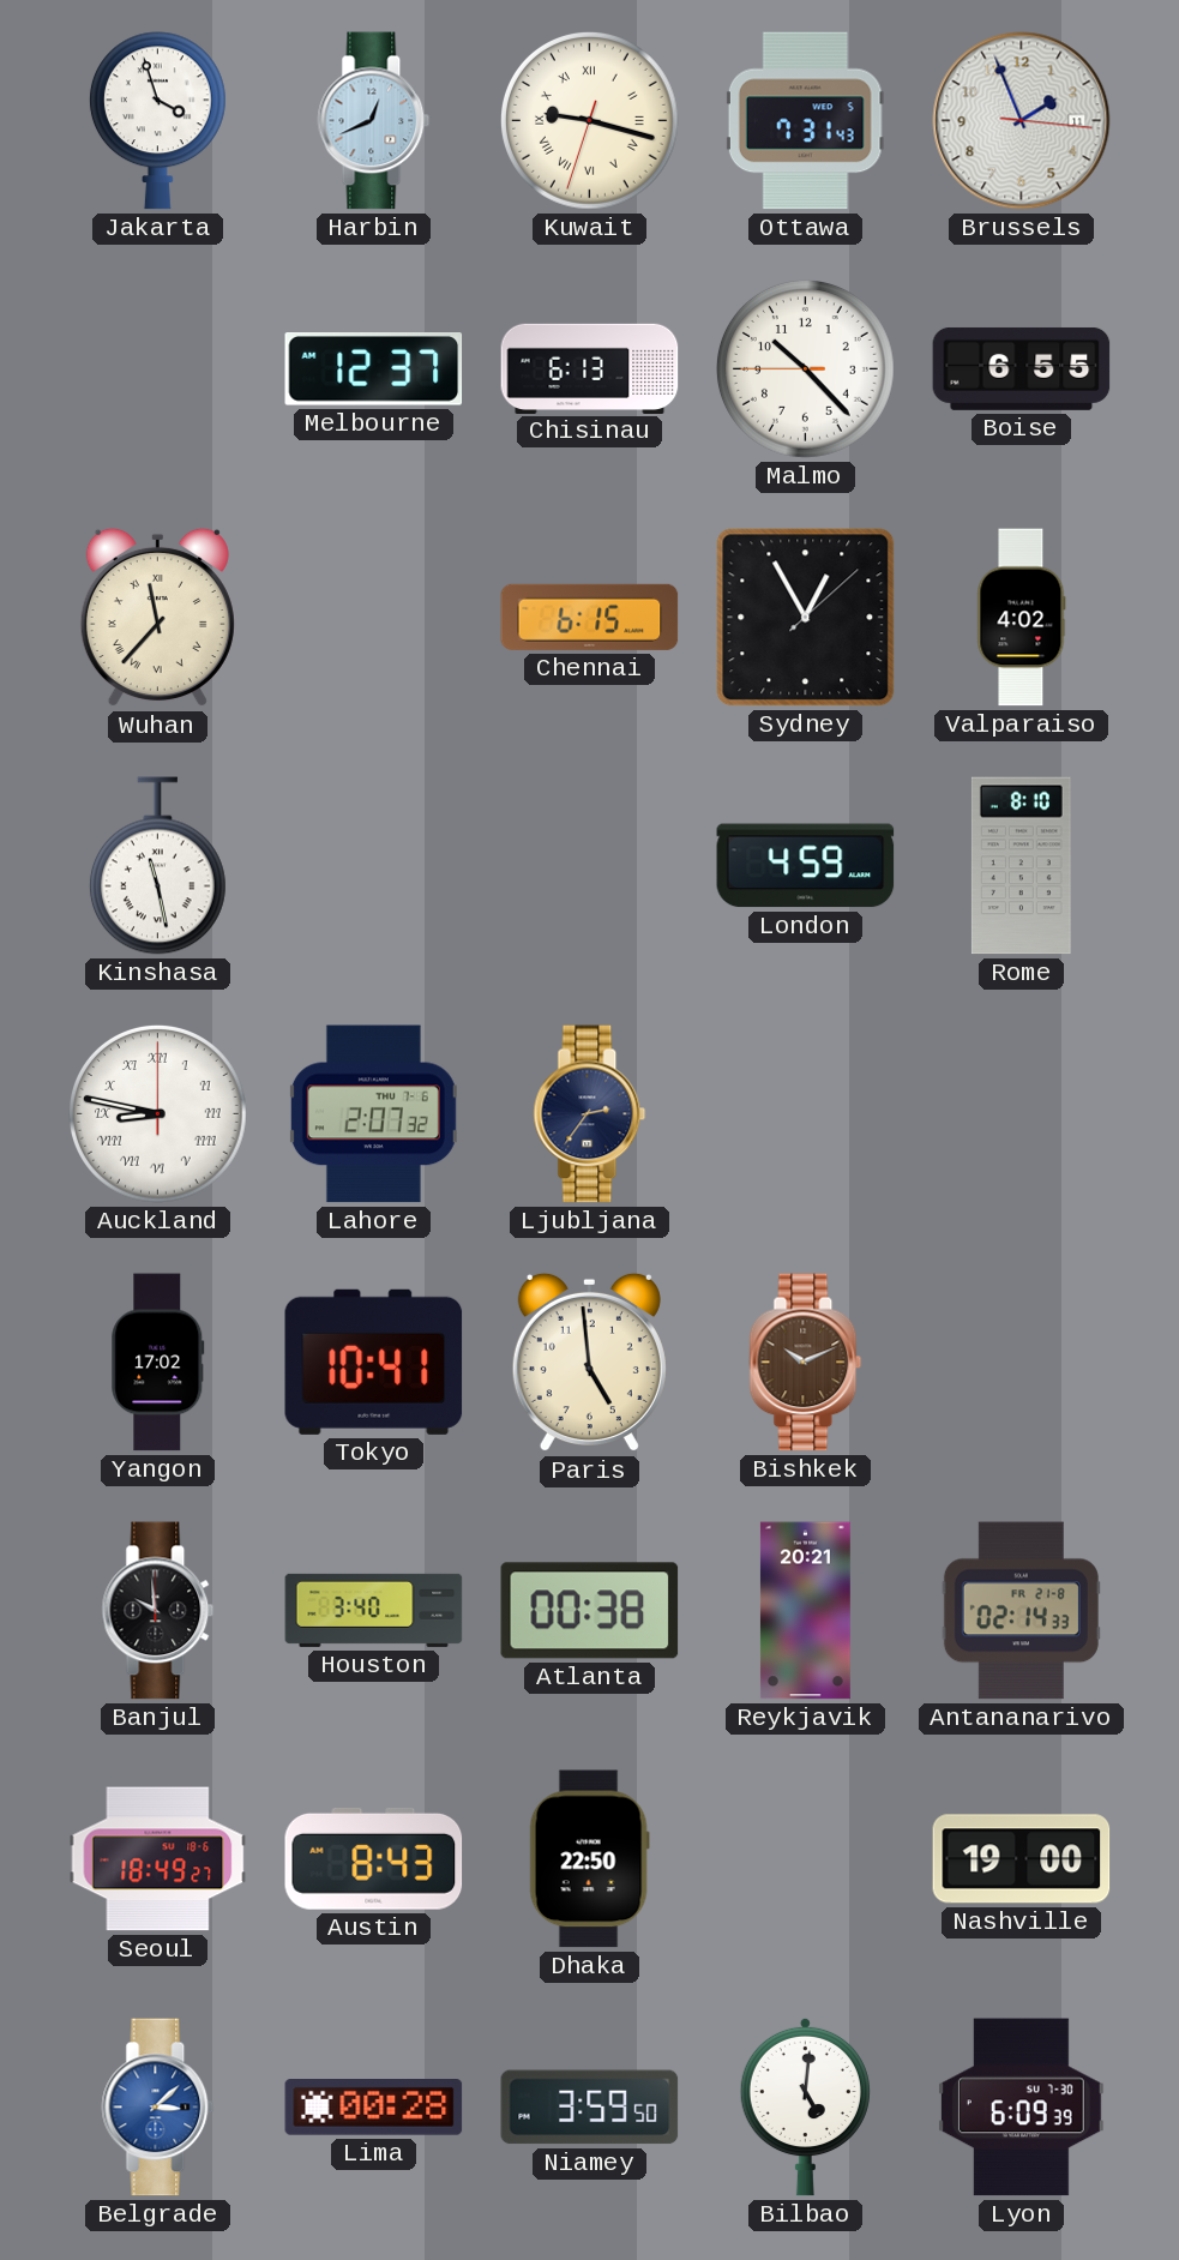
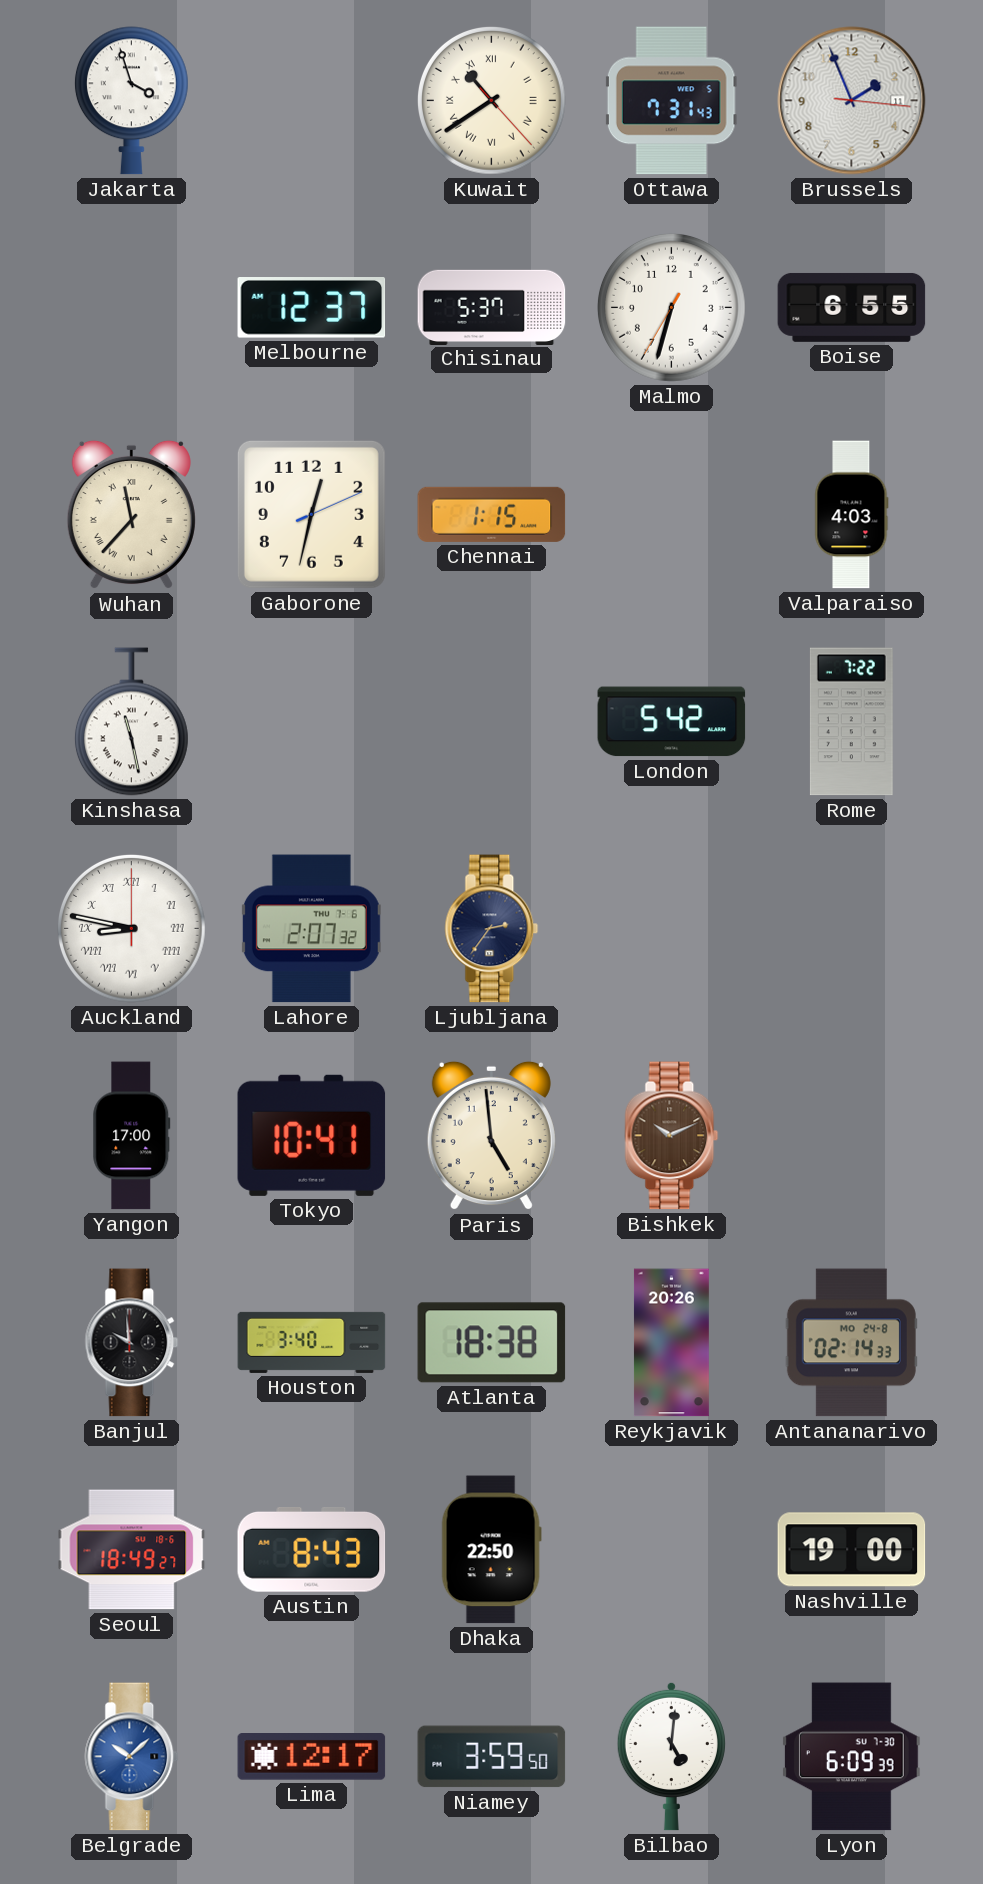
Harbin: 12:41 -> none
Kuwait: 9:17 -> 10:39
Chisinau: 6:13 -> 5:37
Malmo: 10:22 -> 6:32
Gaborone: none -> 12:32
Chennai: 6:15 -> 1:15
Sydney: 12:55 -> none
Valparaiso: 4:02 -> 4:03
London: 4:59 -> 5:42
Rome: 8:10 -> 7:22
Yangon: 17:02 -> 17:00
Atlanta: 00:38 -> 18:38
Reykjavik: 20:21 -> 20:26
Antananarivo date: FR 21-8 -> MO 24-8
Belgrade: 3:08 -> 10:08
Lima: 00:28 -> 12:17
